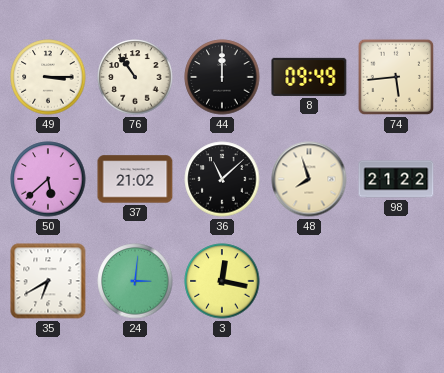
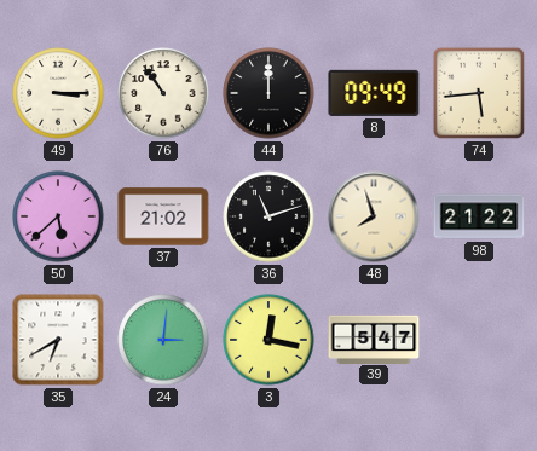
36: 11:08 -> 11:12
39: none -> 5:47
